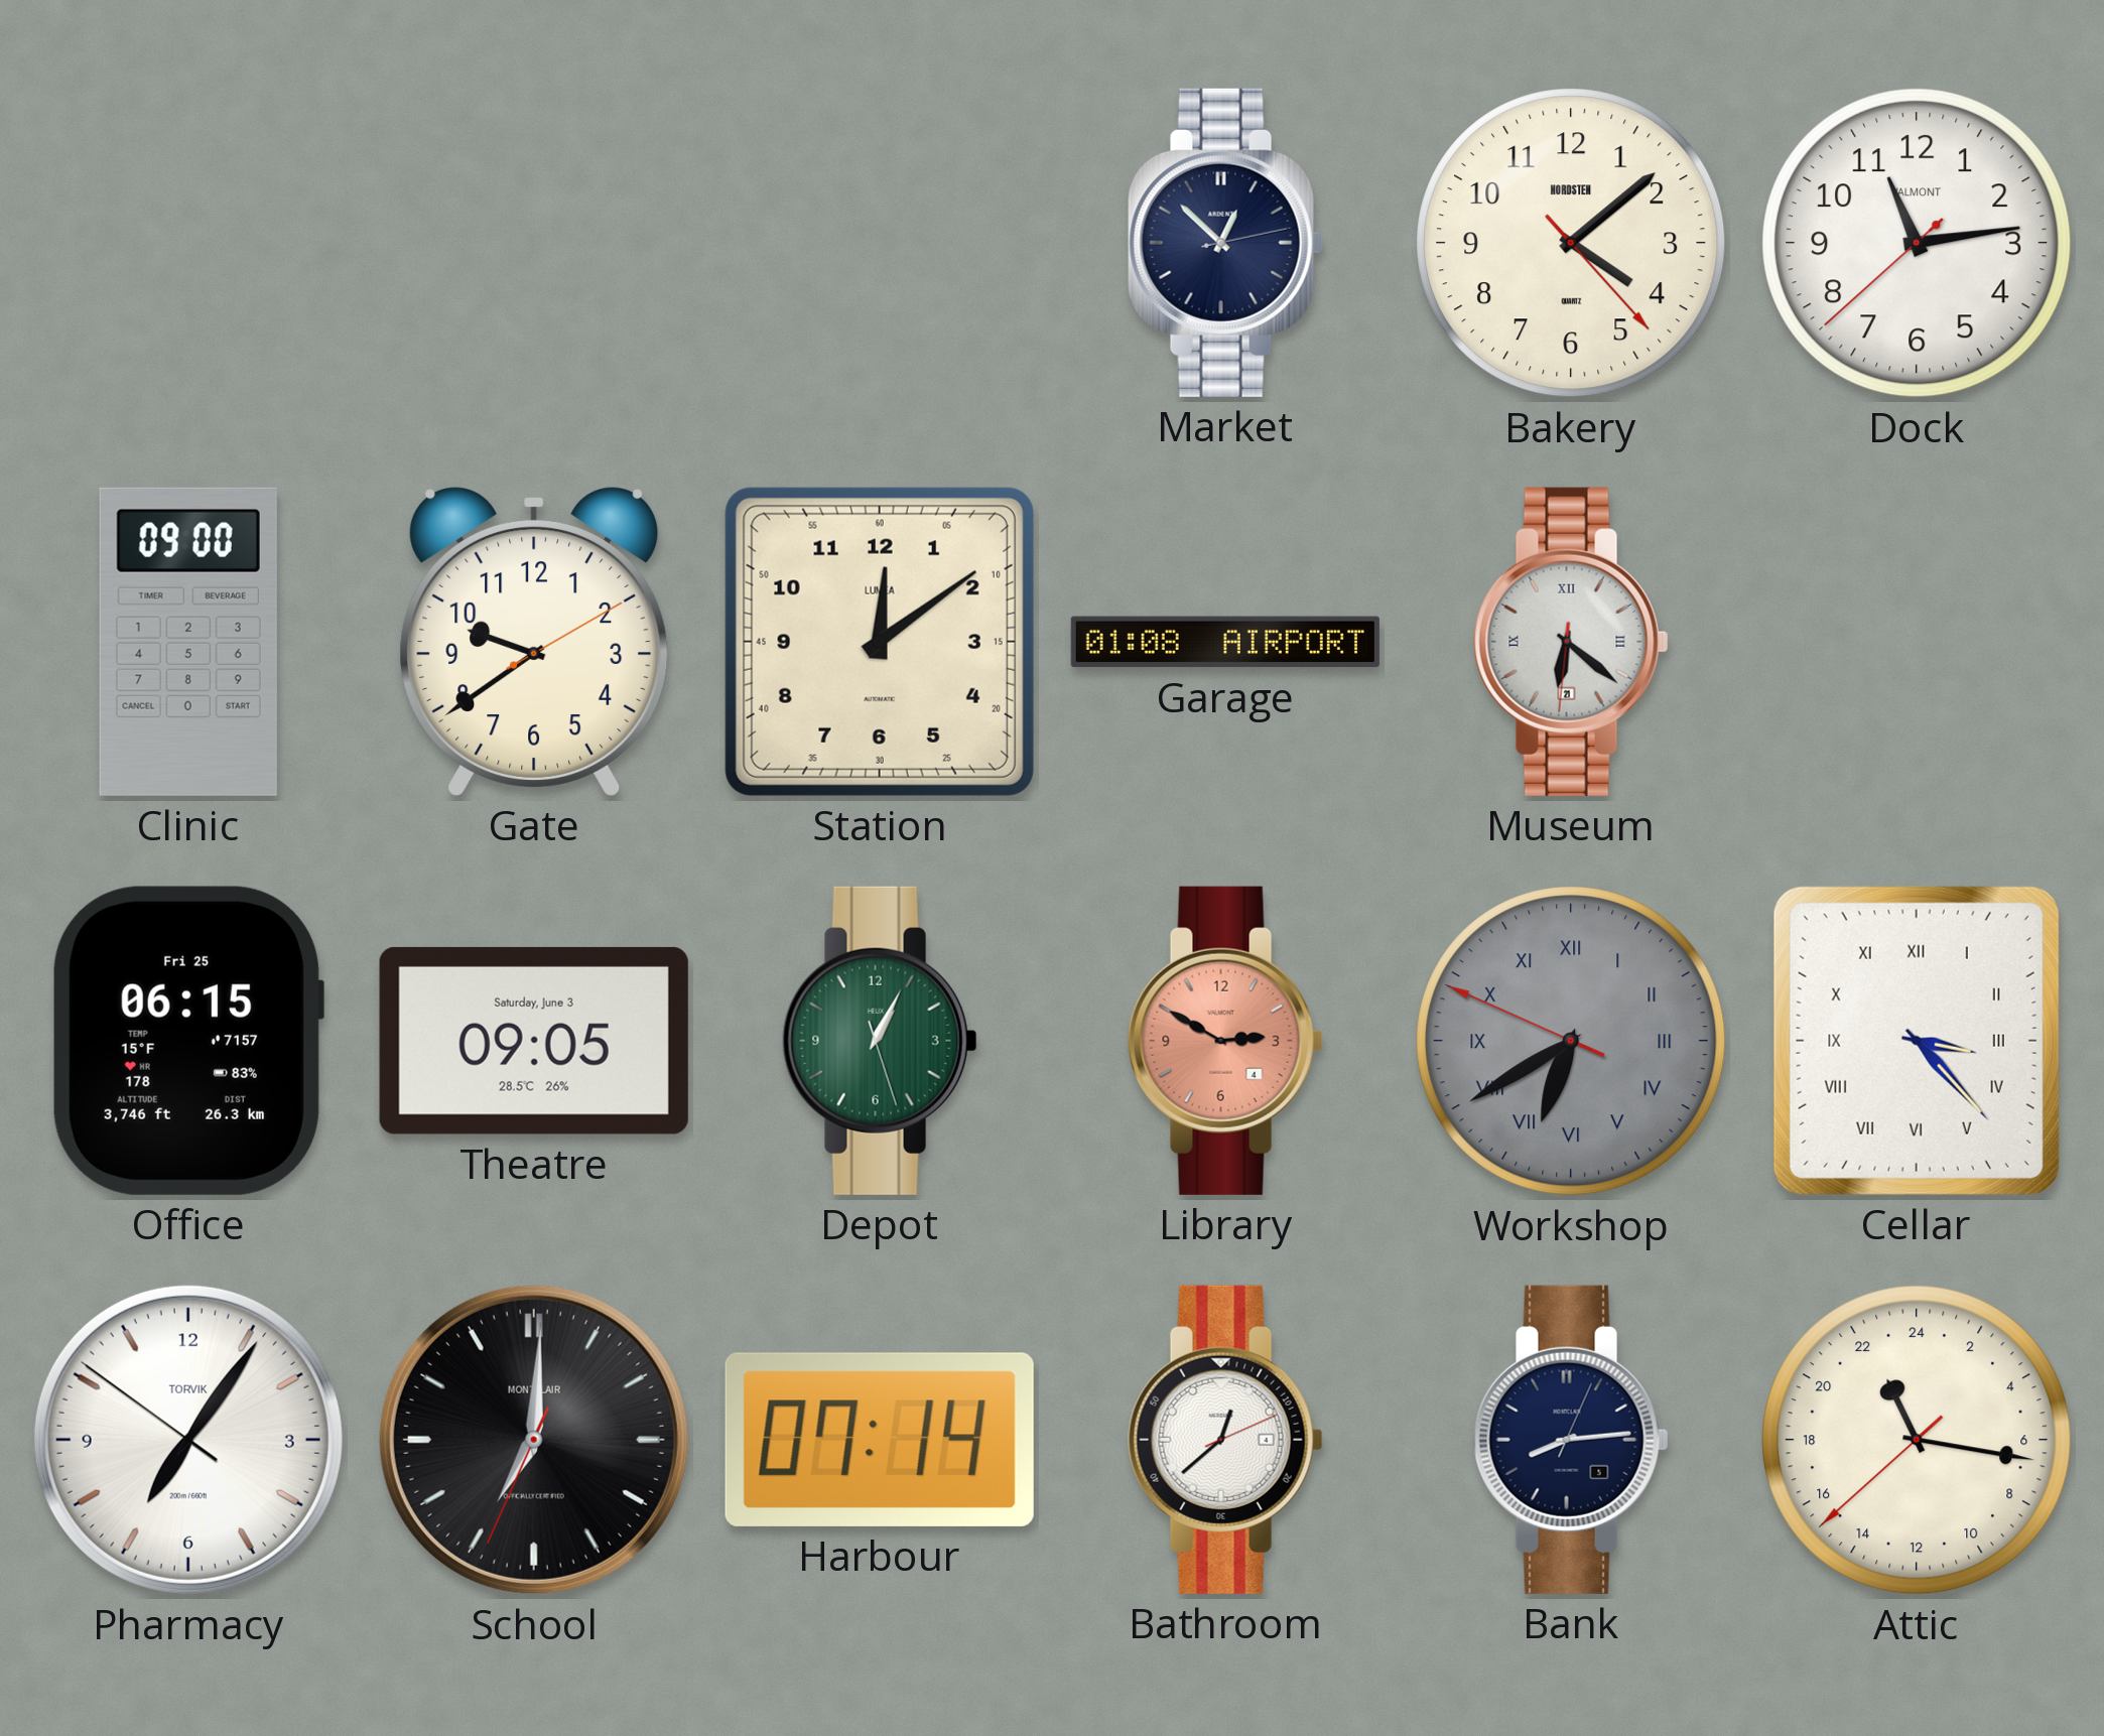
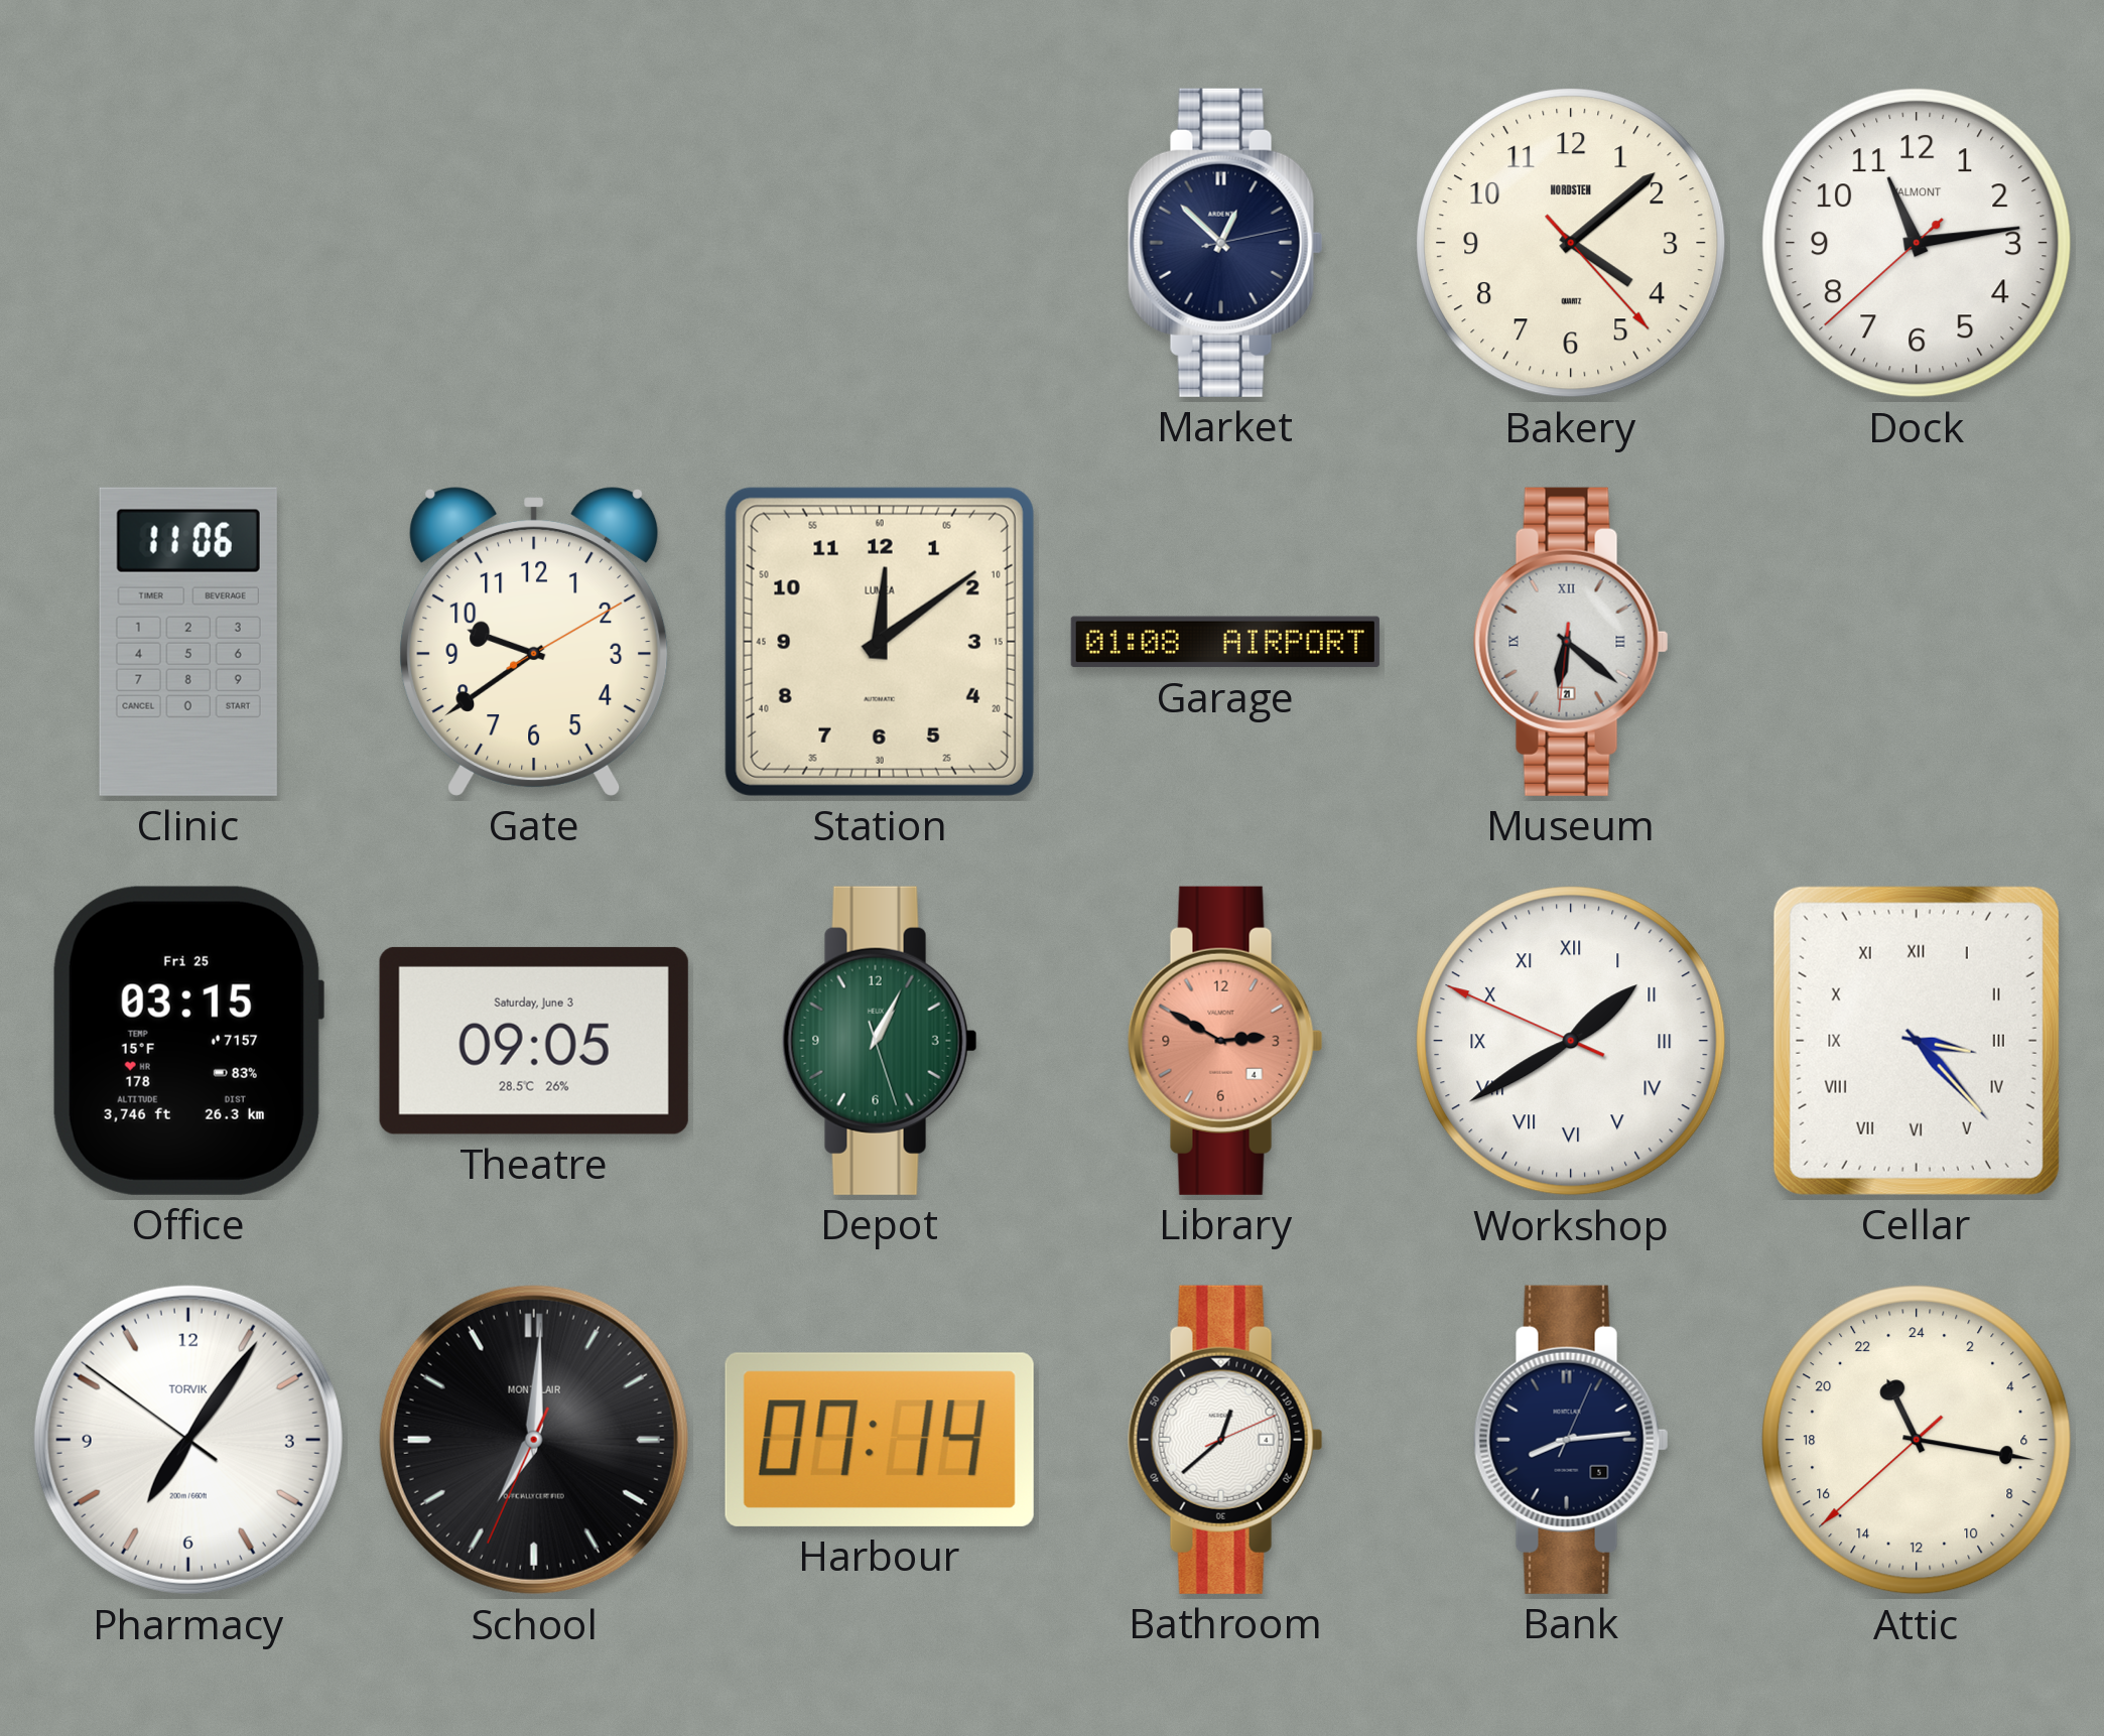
Clinic: 09:00 -> 11:06
Office: 06:15 -> 03:15
Workshop: 6:39 -> 1:39
Workshop dial: grey -> white
